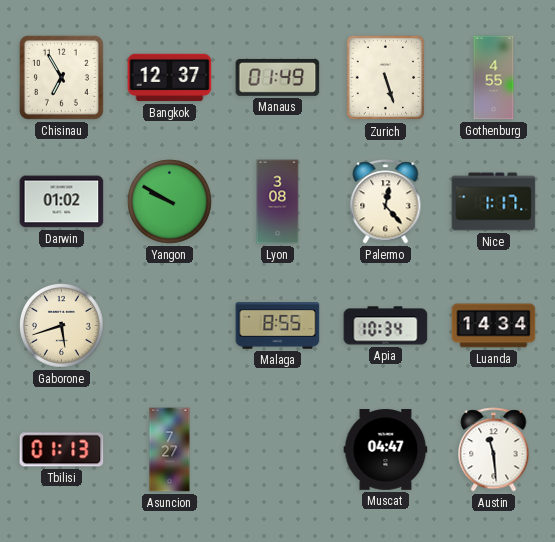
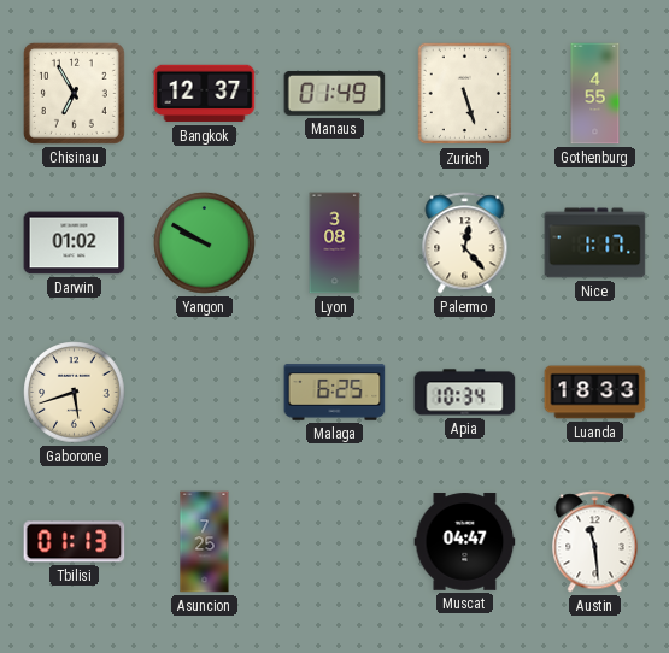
Malaga: 8:55 -> 6:25
Luanda: 14:34 -> 18:33
Asuncion: 7:27 -> 7:25
